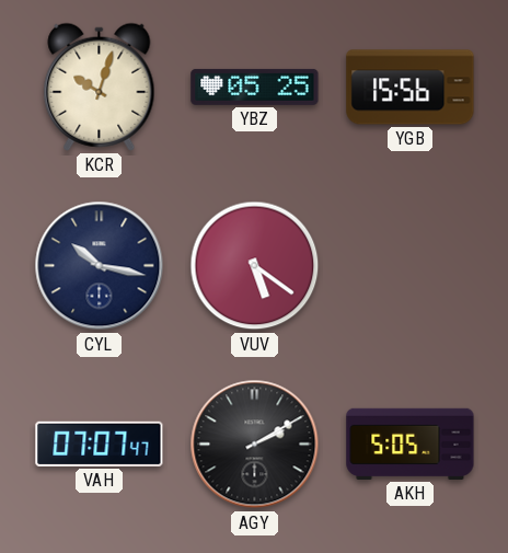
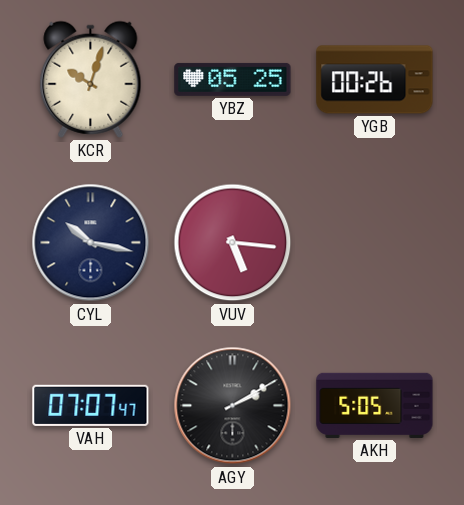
YGB: 15:56 -> 00:26
VUV: 5:21 -> 5:16
